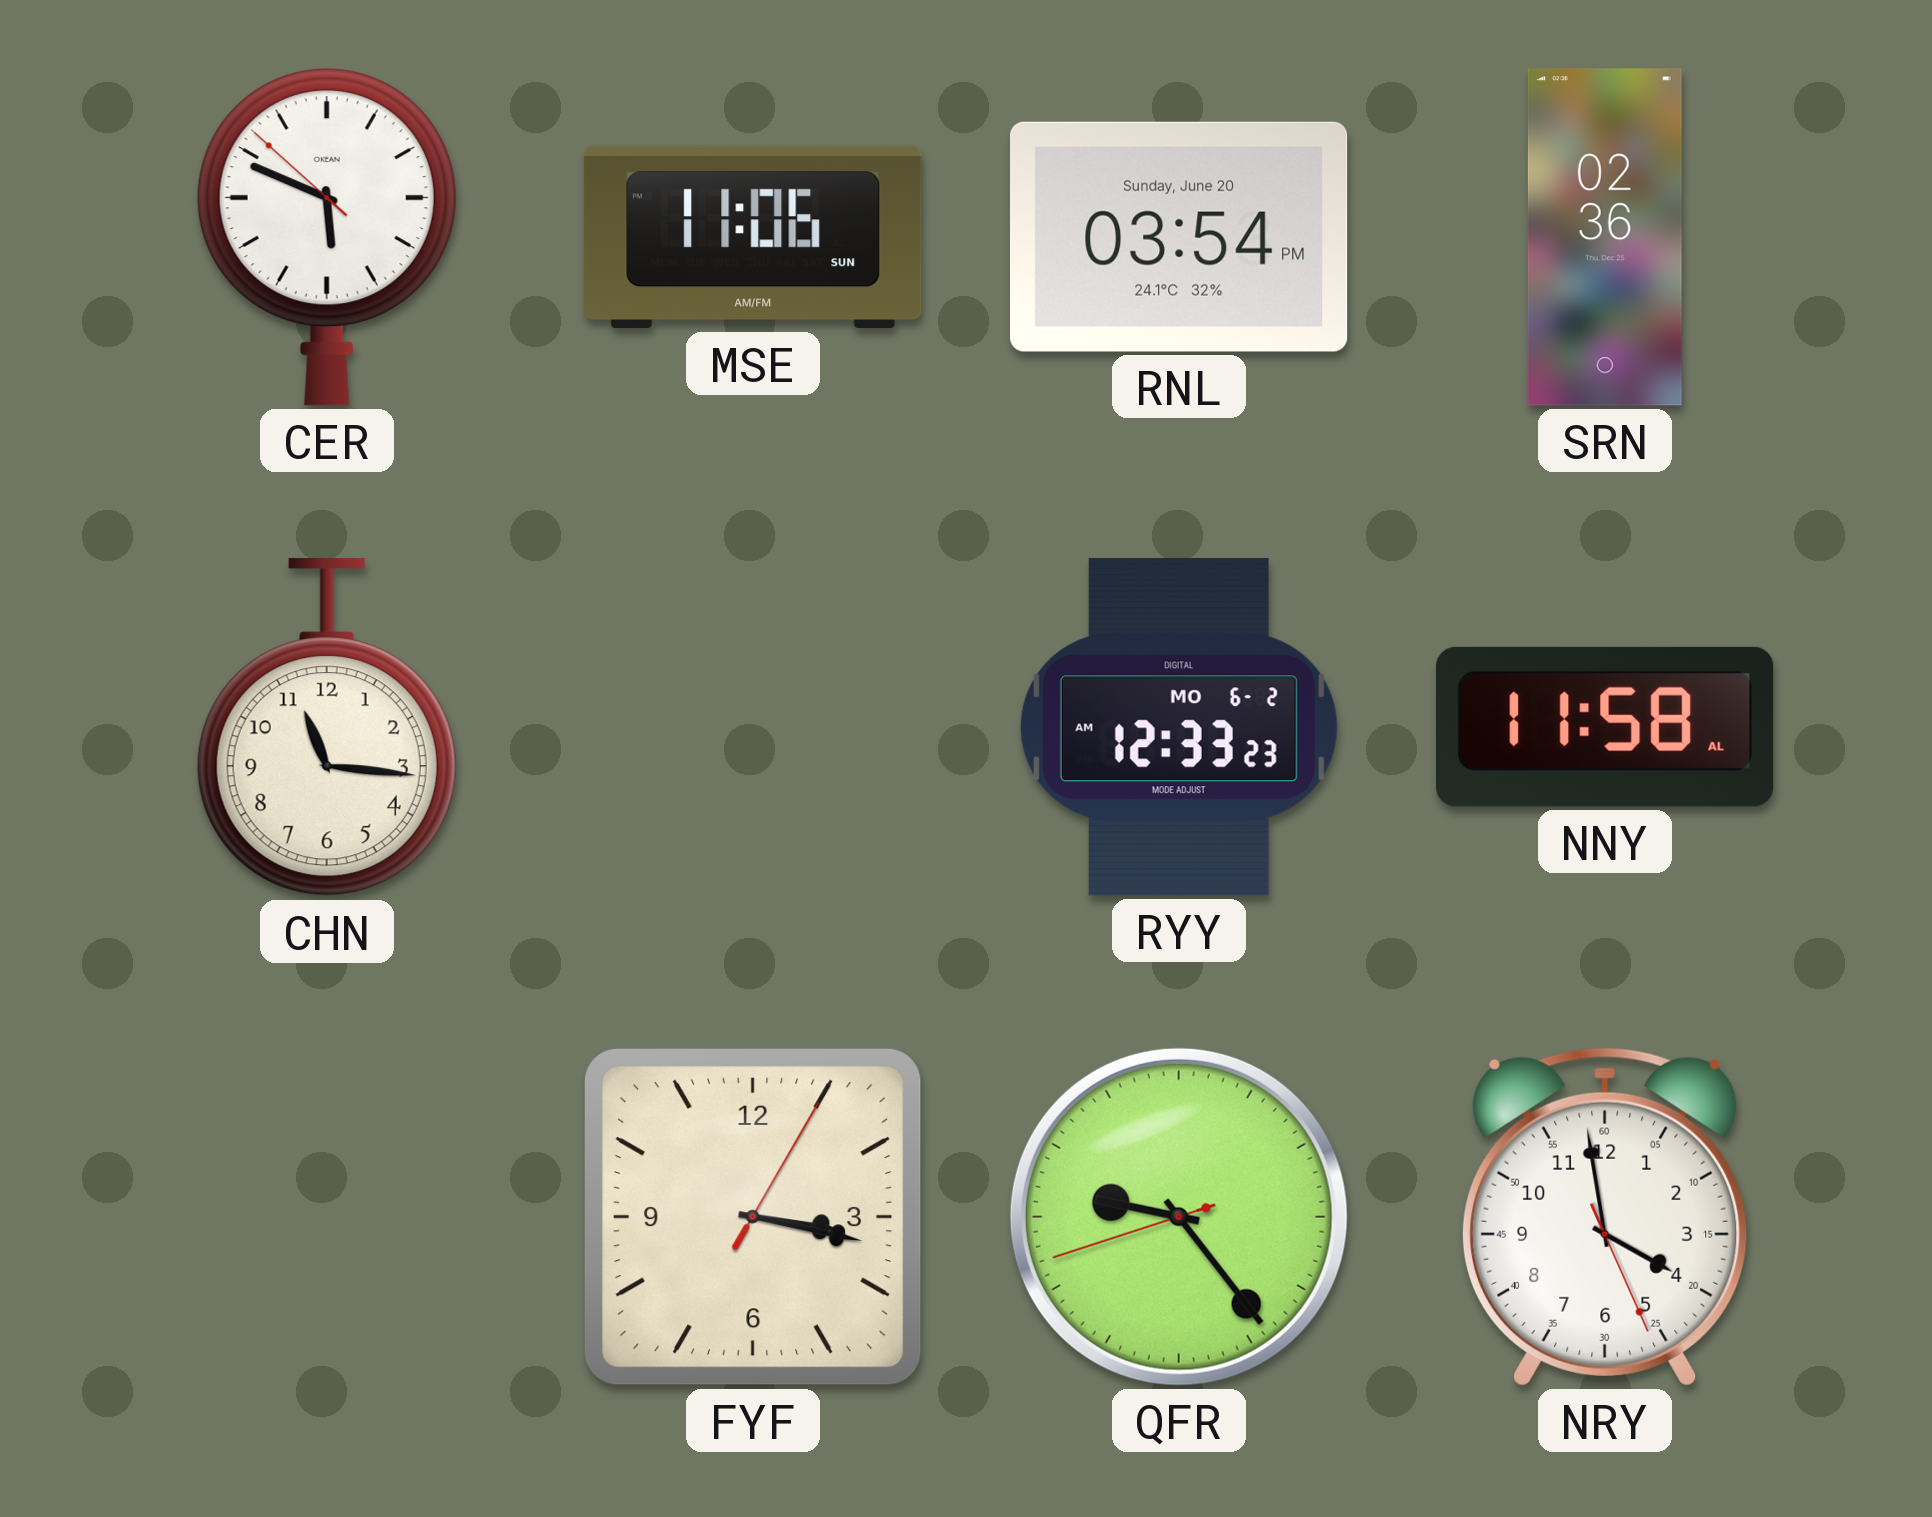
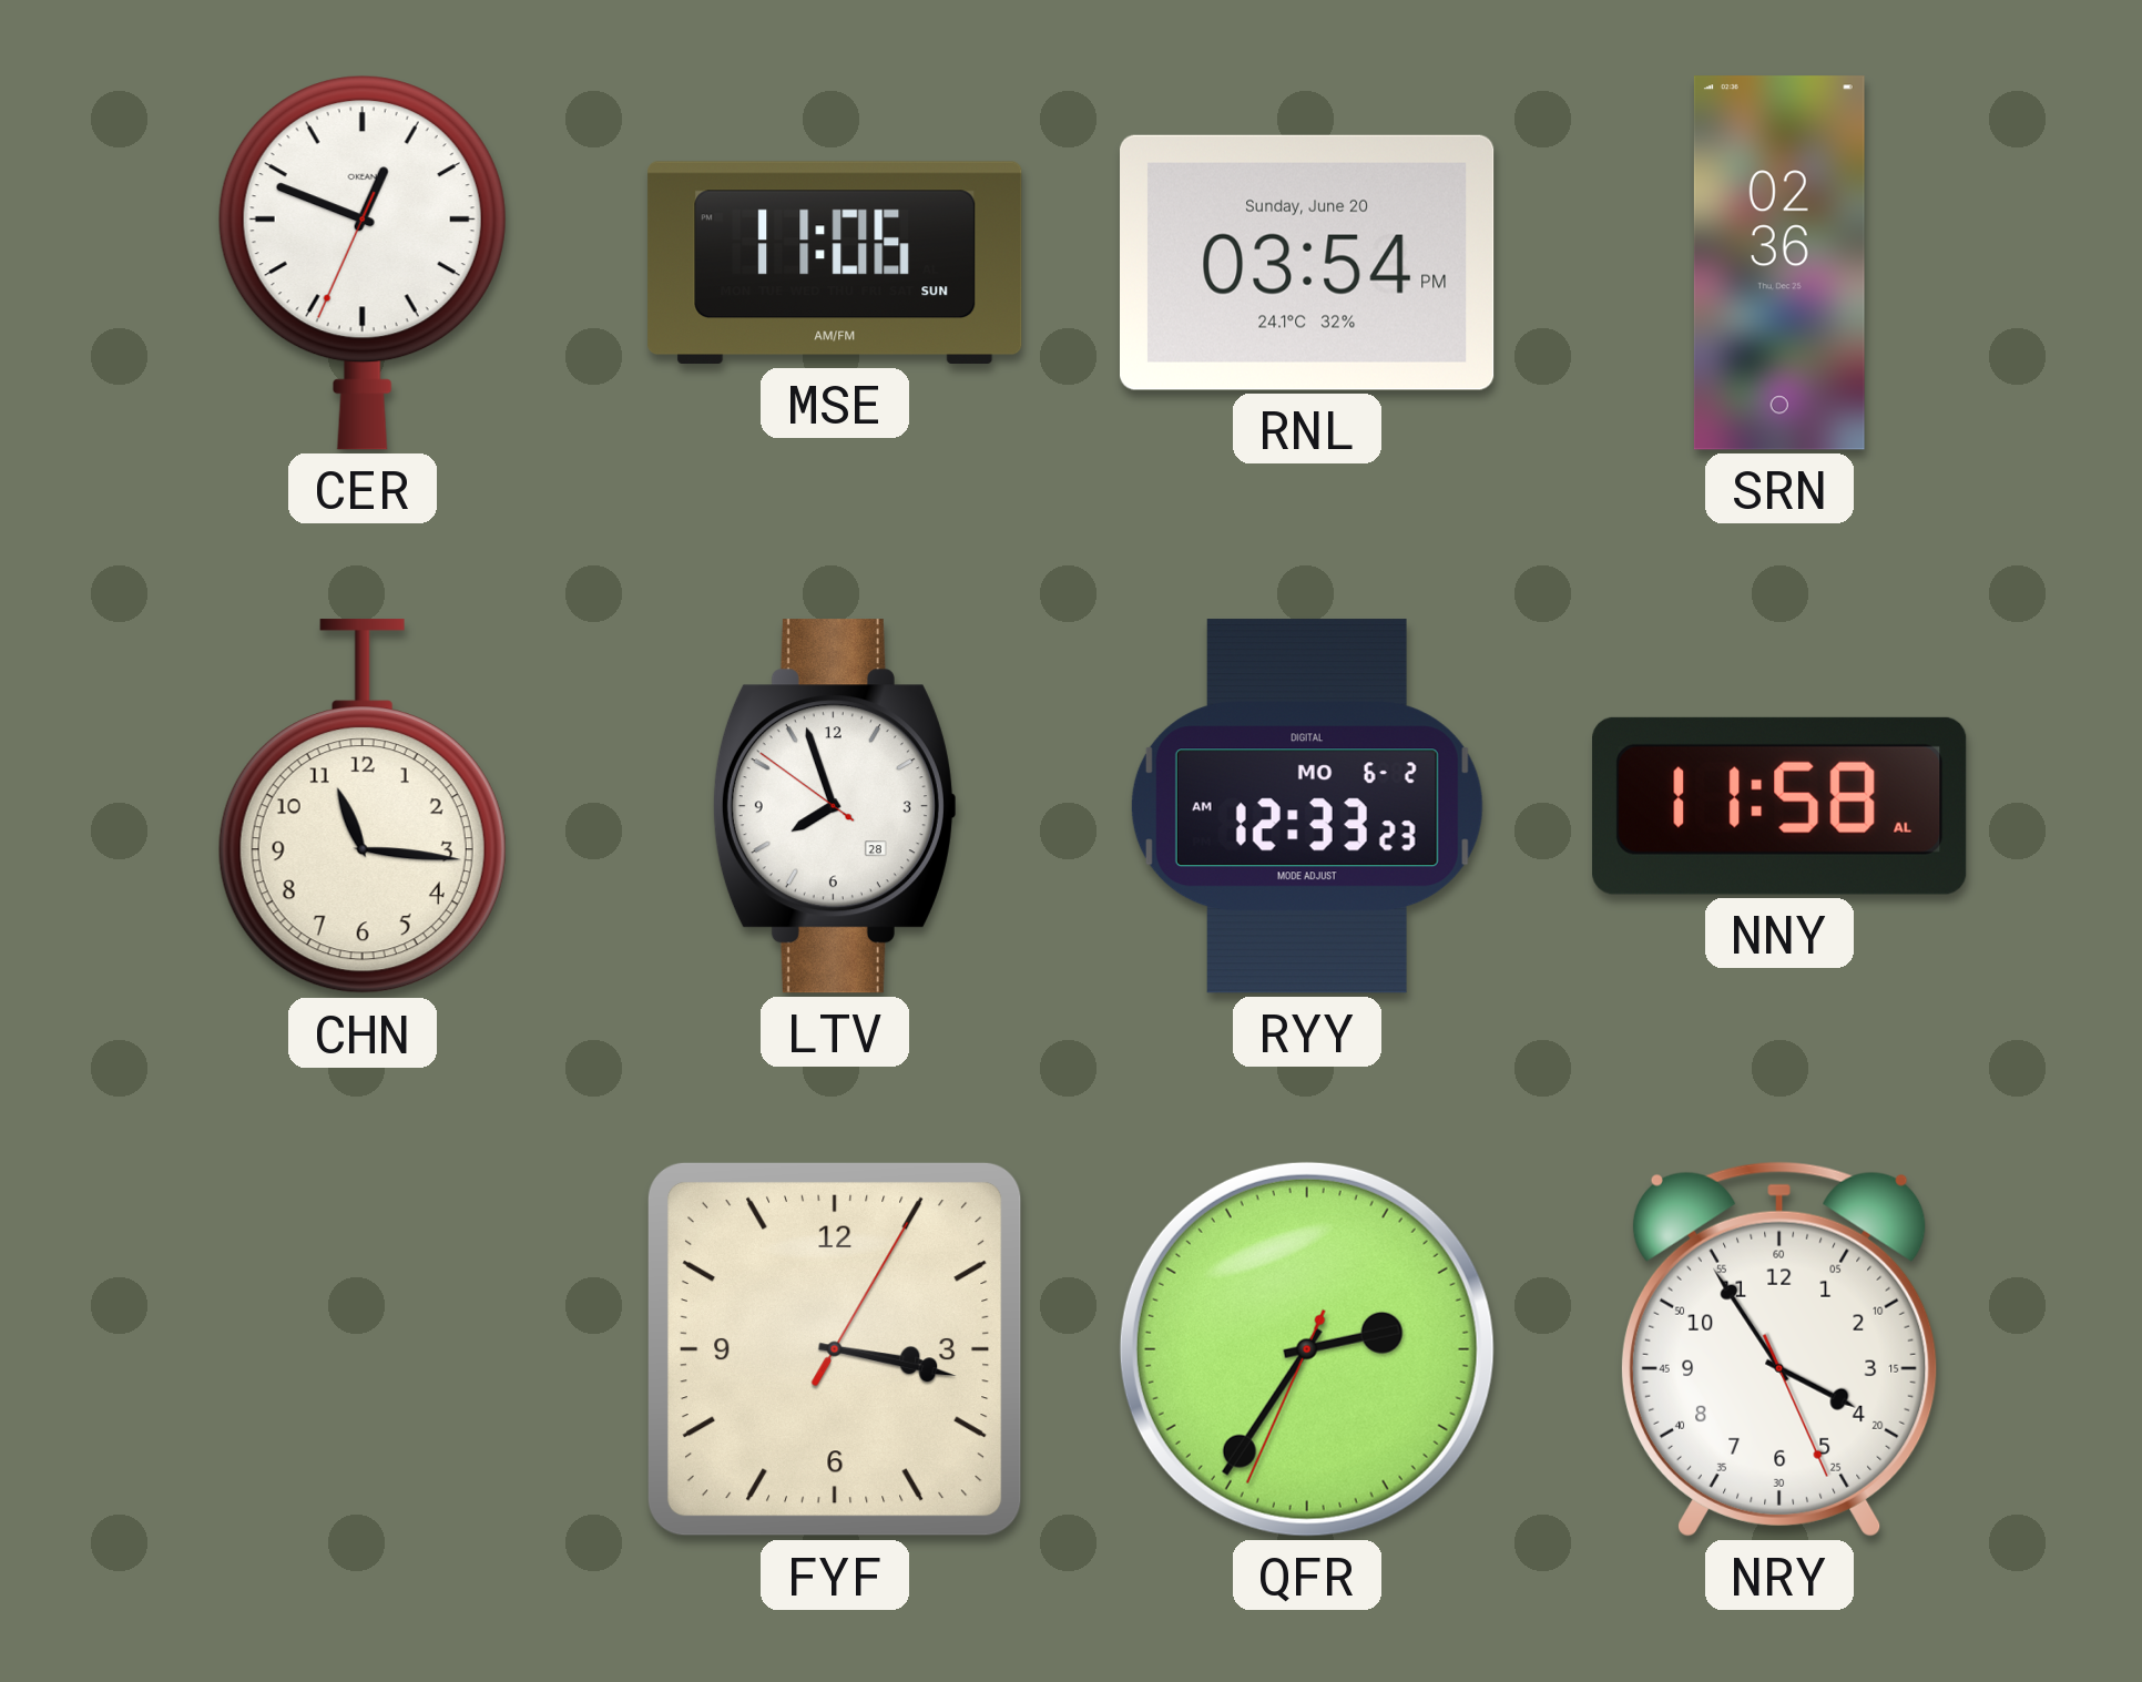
CER: 5:48 -> 12:48
LTV: none -> 7:56
QFR: 9:23 -> 2:35
NRY: 3:58 -> 3:54
